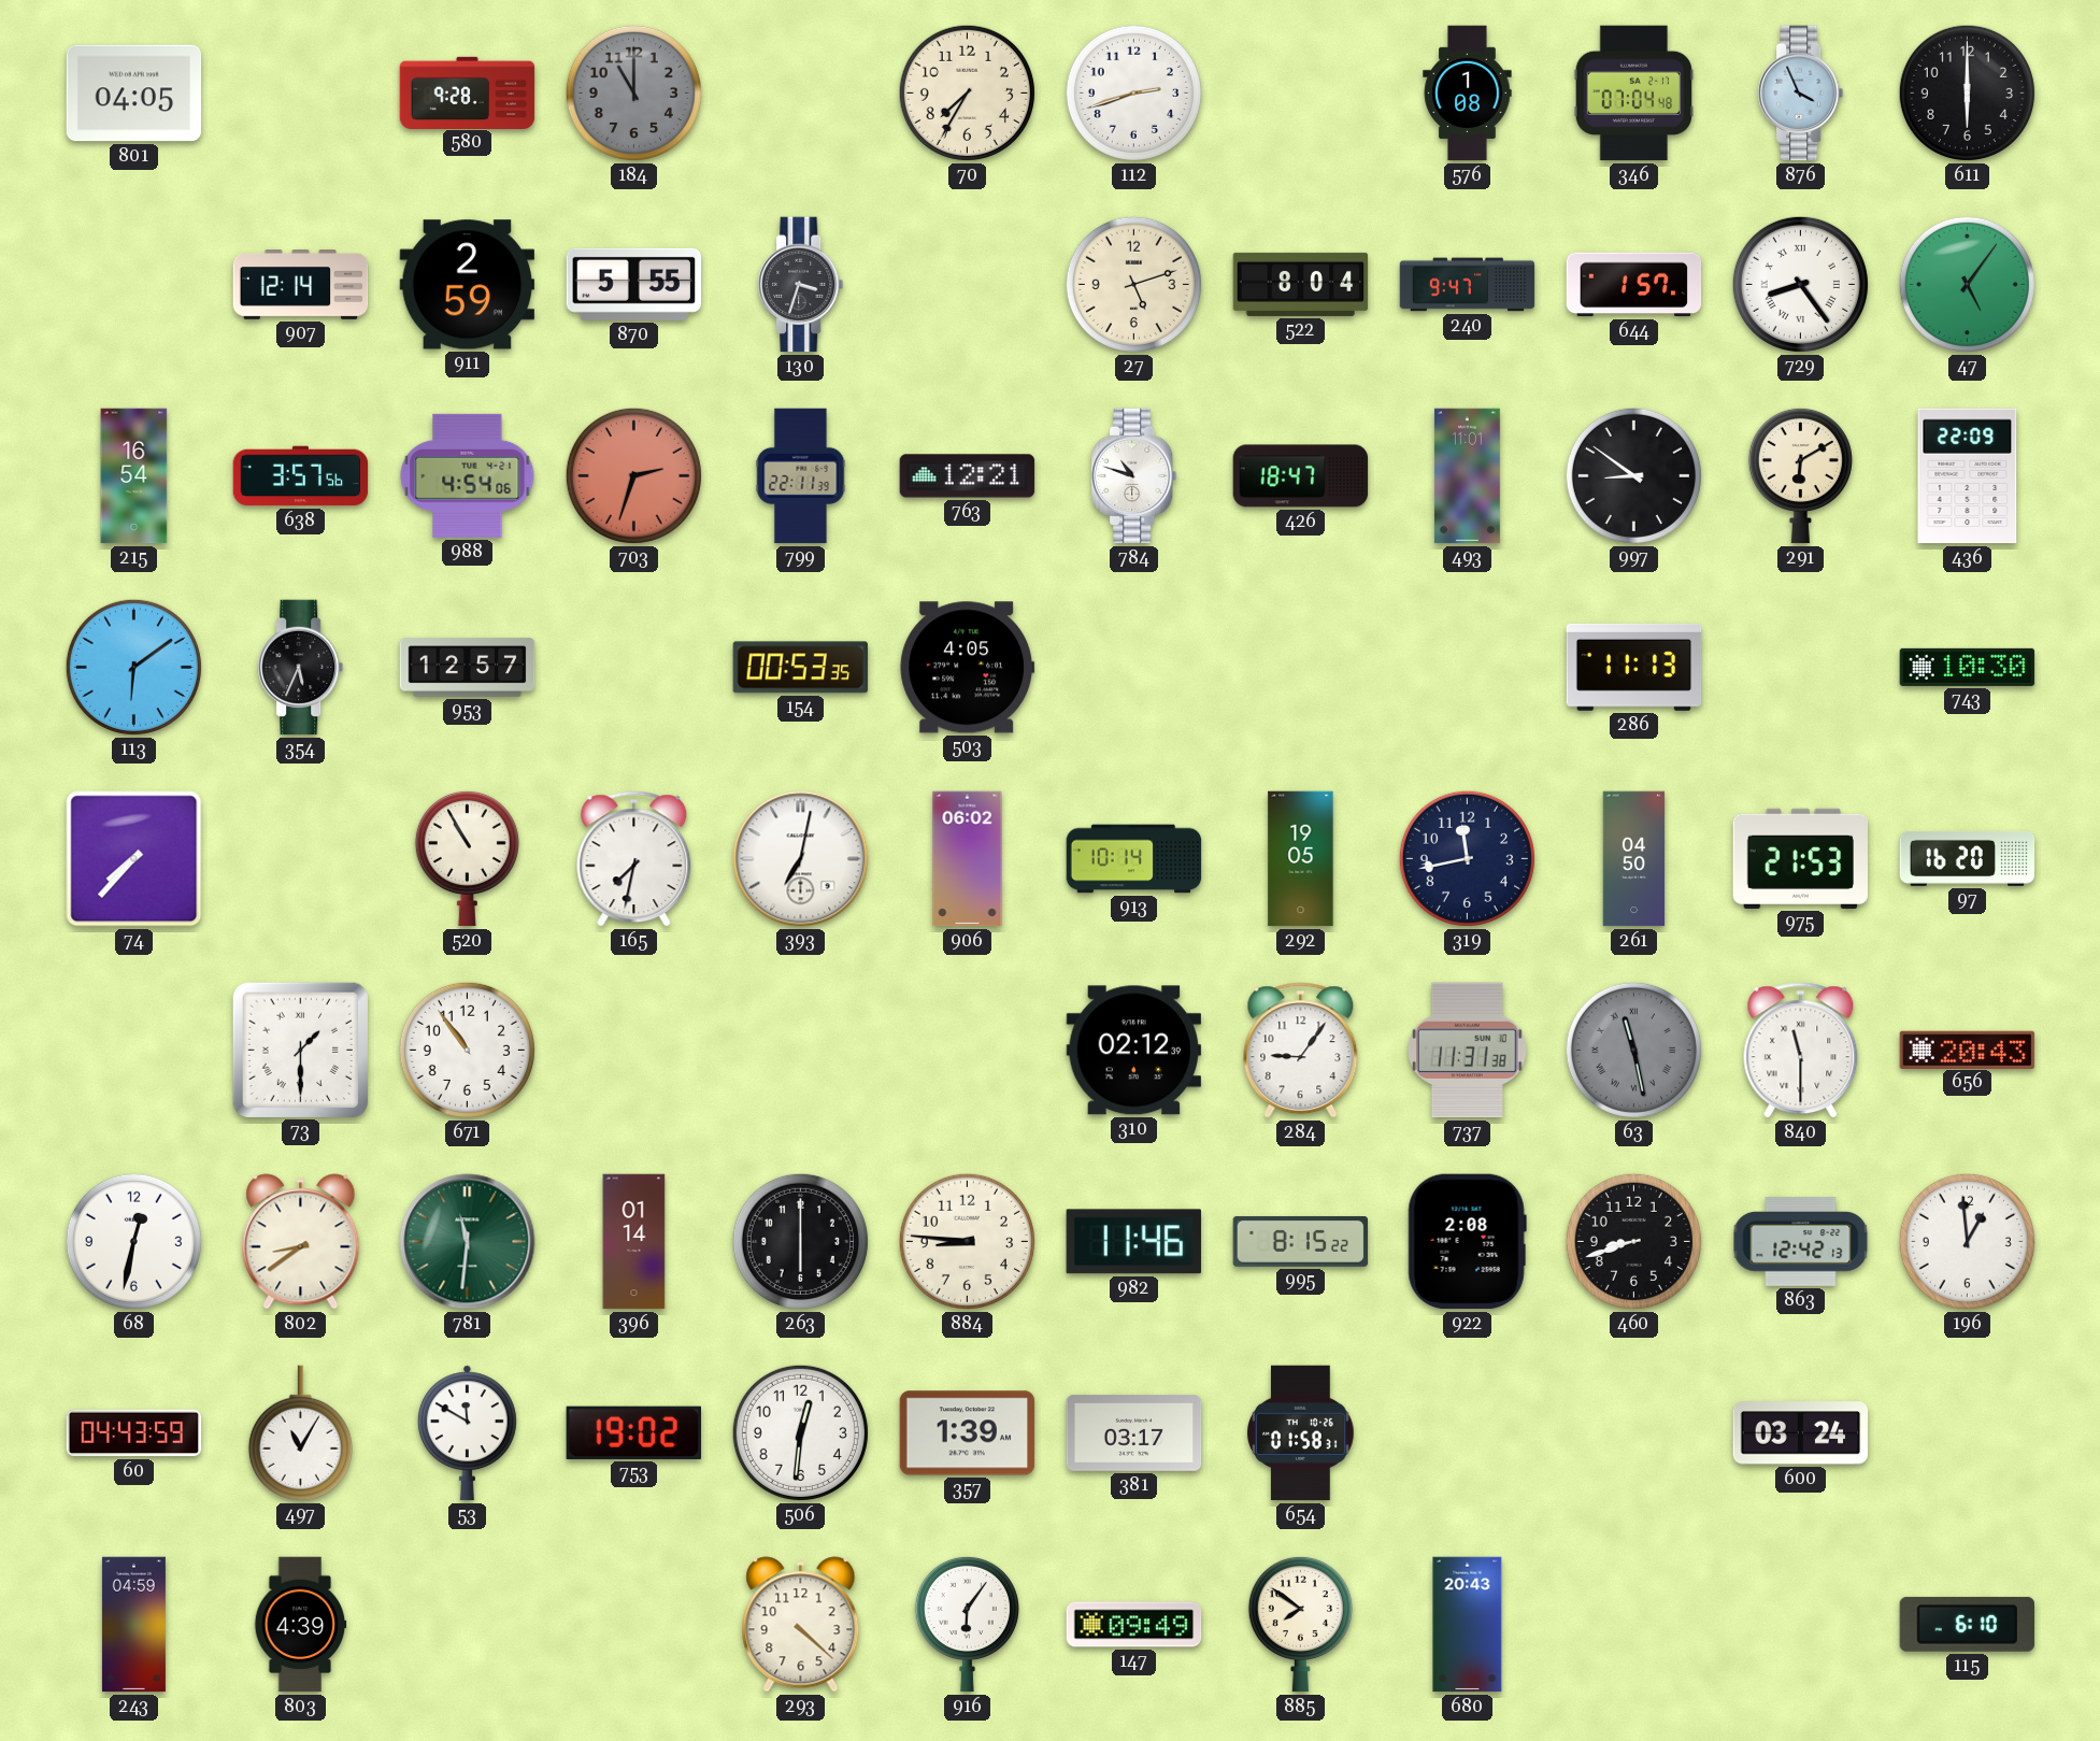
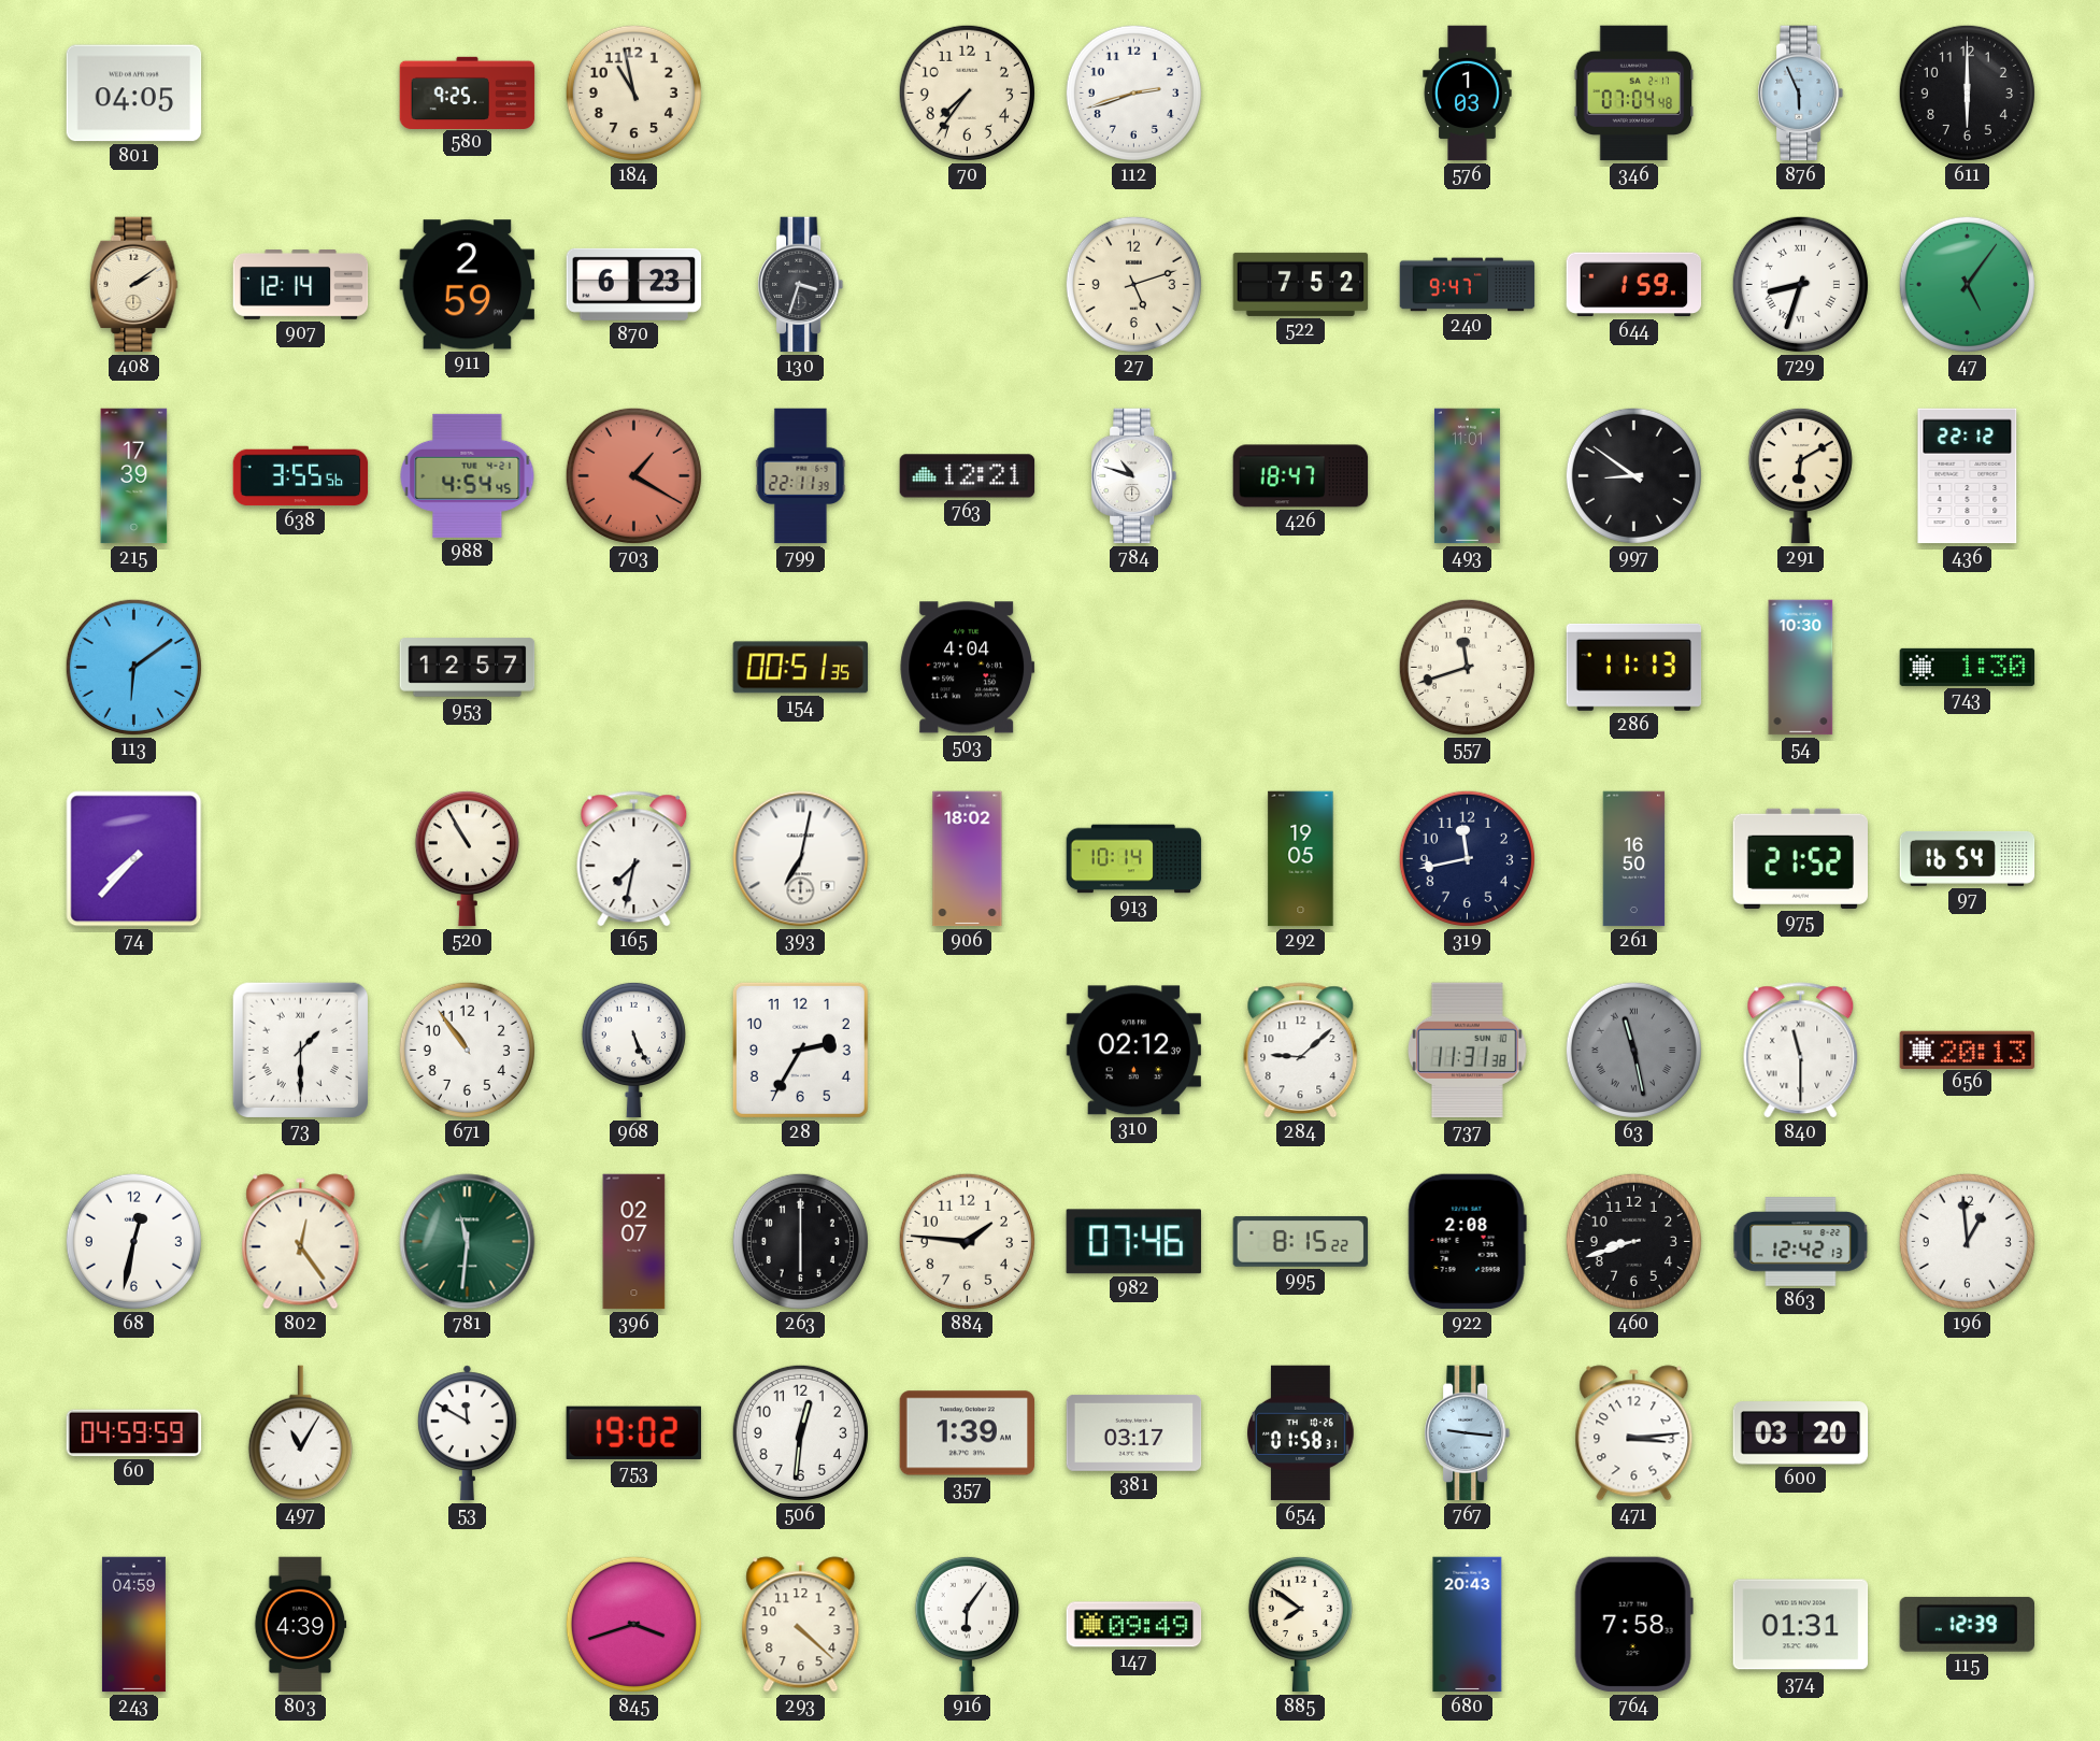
580: 9:28 -> 9:25
184: 11:00 -> 10:58
184 dial: grey -> cream
70: 7:35 -> 7:36
576: 1:08 -> 1:03
876: 3:56 -> 5:56
408: none -> 2:09
870: 5:55 -> 6:23
522: 8:04 -> 7:52
644: 1:57 -> 1:59
729: 8:24 -> 8:33
215: 16:54 -> 17:39
638: 3:57 -> 3:55
988: 4:54:06 -> 4:54:45
703: 2:33 -> 1:20
436: 22:09 -> 22:12
354: 5:34 -> none
154: 00:53 -> 00:51
503: 4:05 -> 4:04
557: none -> 11:42
54: none -> 10:30
743: 10:30 -> 1:30
906: 06:02 -> 18:02
261: 04:50 -> 16:50
975: 21:53 -> 21:52
97: 16:20 -> 16:54
968: none -> 5:26
28: none -> 2:35
284: 9:06 -> 9:08
656: 20:43 -> 20:13
802: 8:39 -> 12:24
396: 01:14 -> 02:07
884: 8:46 -> 1:46
982: 11:46 -> 07:46
60: 04:43 -> 04:59
767: none -> 9:16
471: none -> 3:14
600: 03:24 -> 03:20
845: none -> 3:42
764: none -> 7:58
374: none -> 01:31
115: 6:10 -> 12:39
